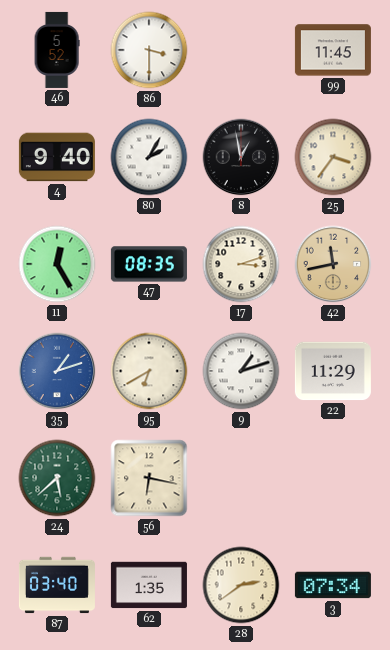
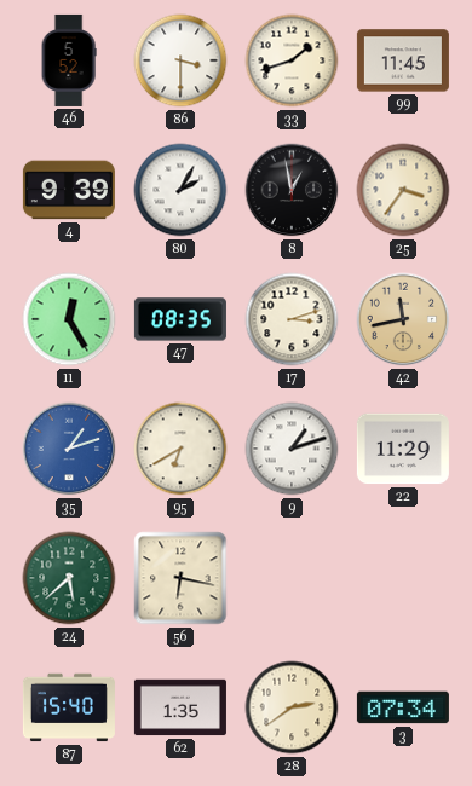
33: none -> 1:42
4: 9:40 -> 9:39
87: 03:40 -> 15:40
